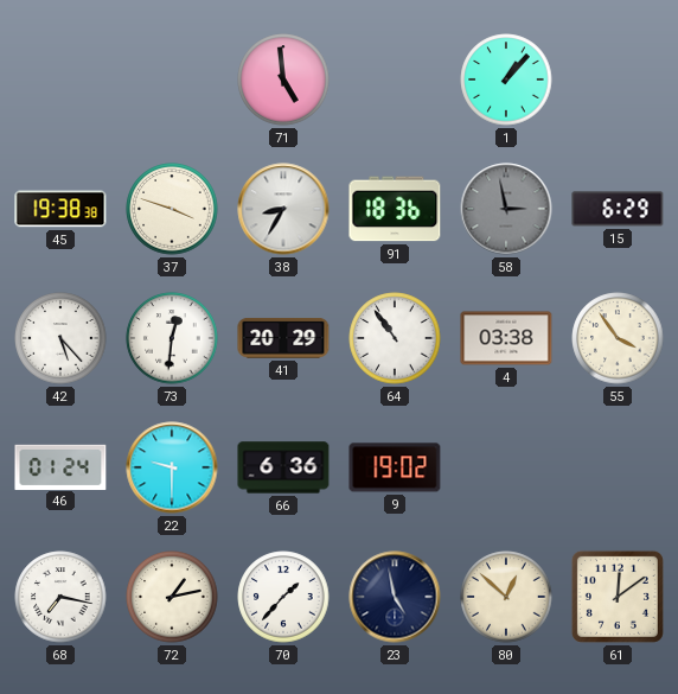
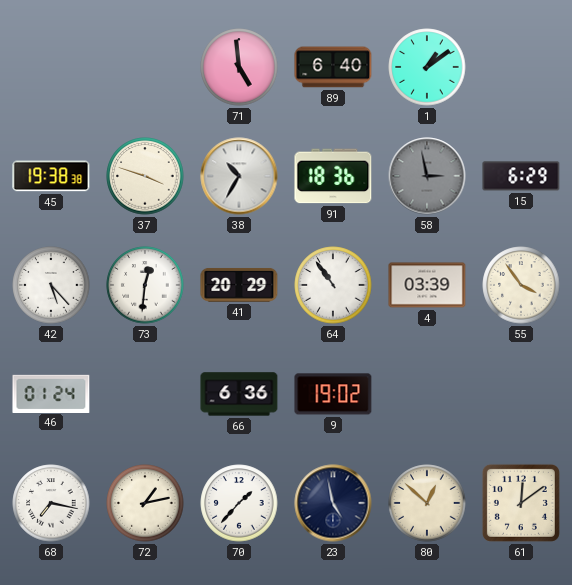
89: none -> 6:40
1: 1:07 -> 1:09
38: 8:35 -> 10:35
4: 03:38 -> 03:39
22: 9:30 -> none
